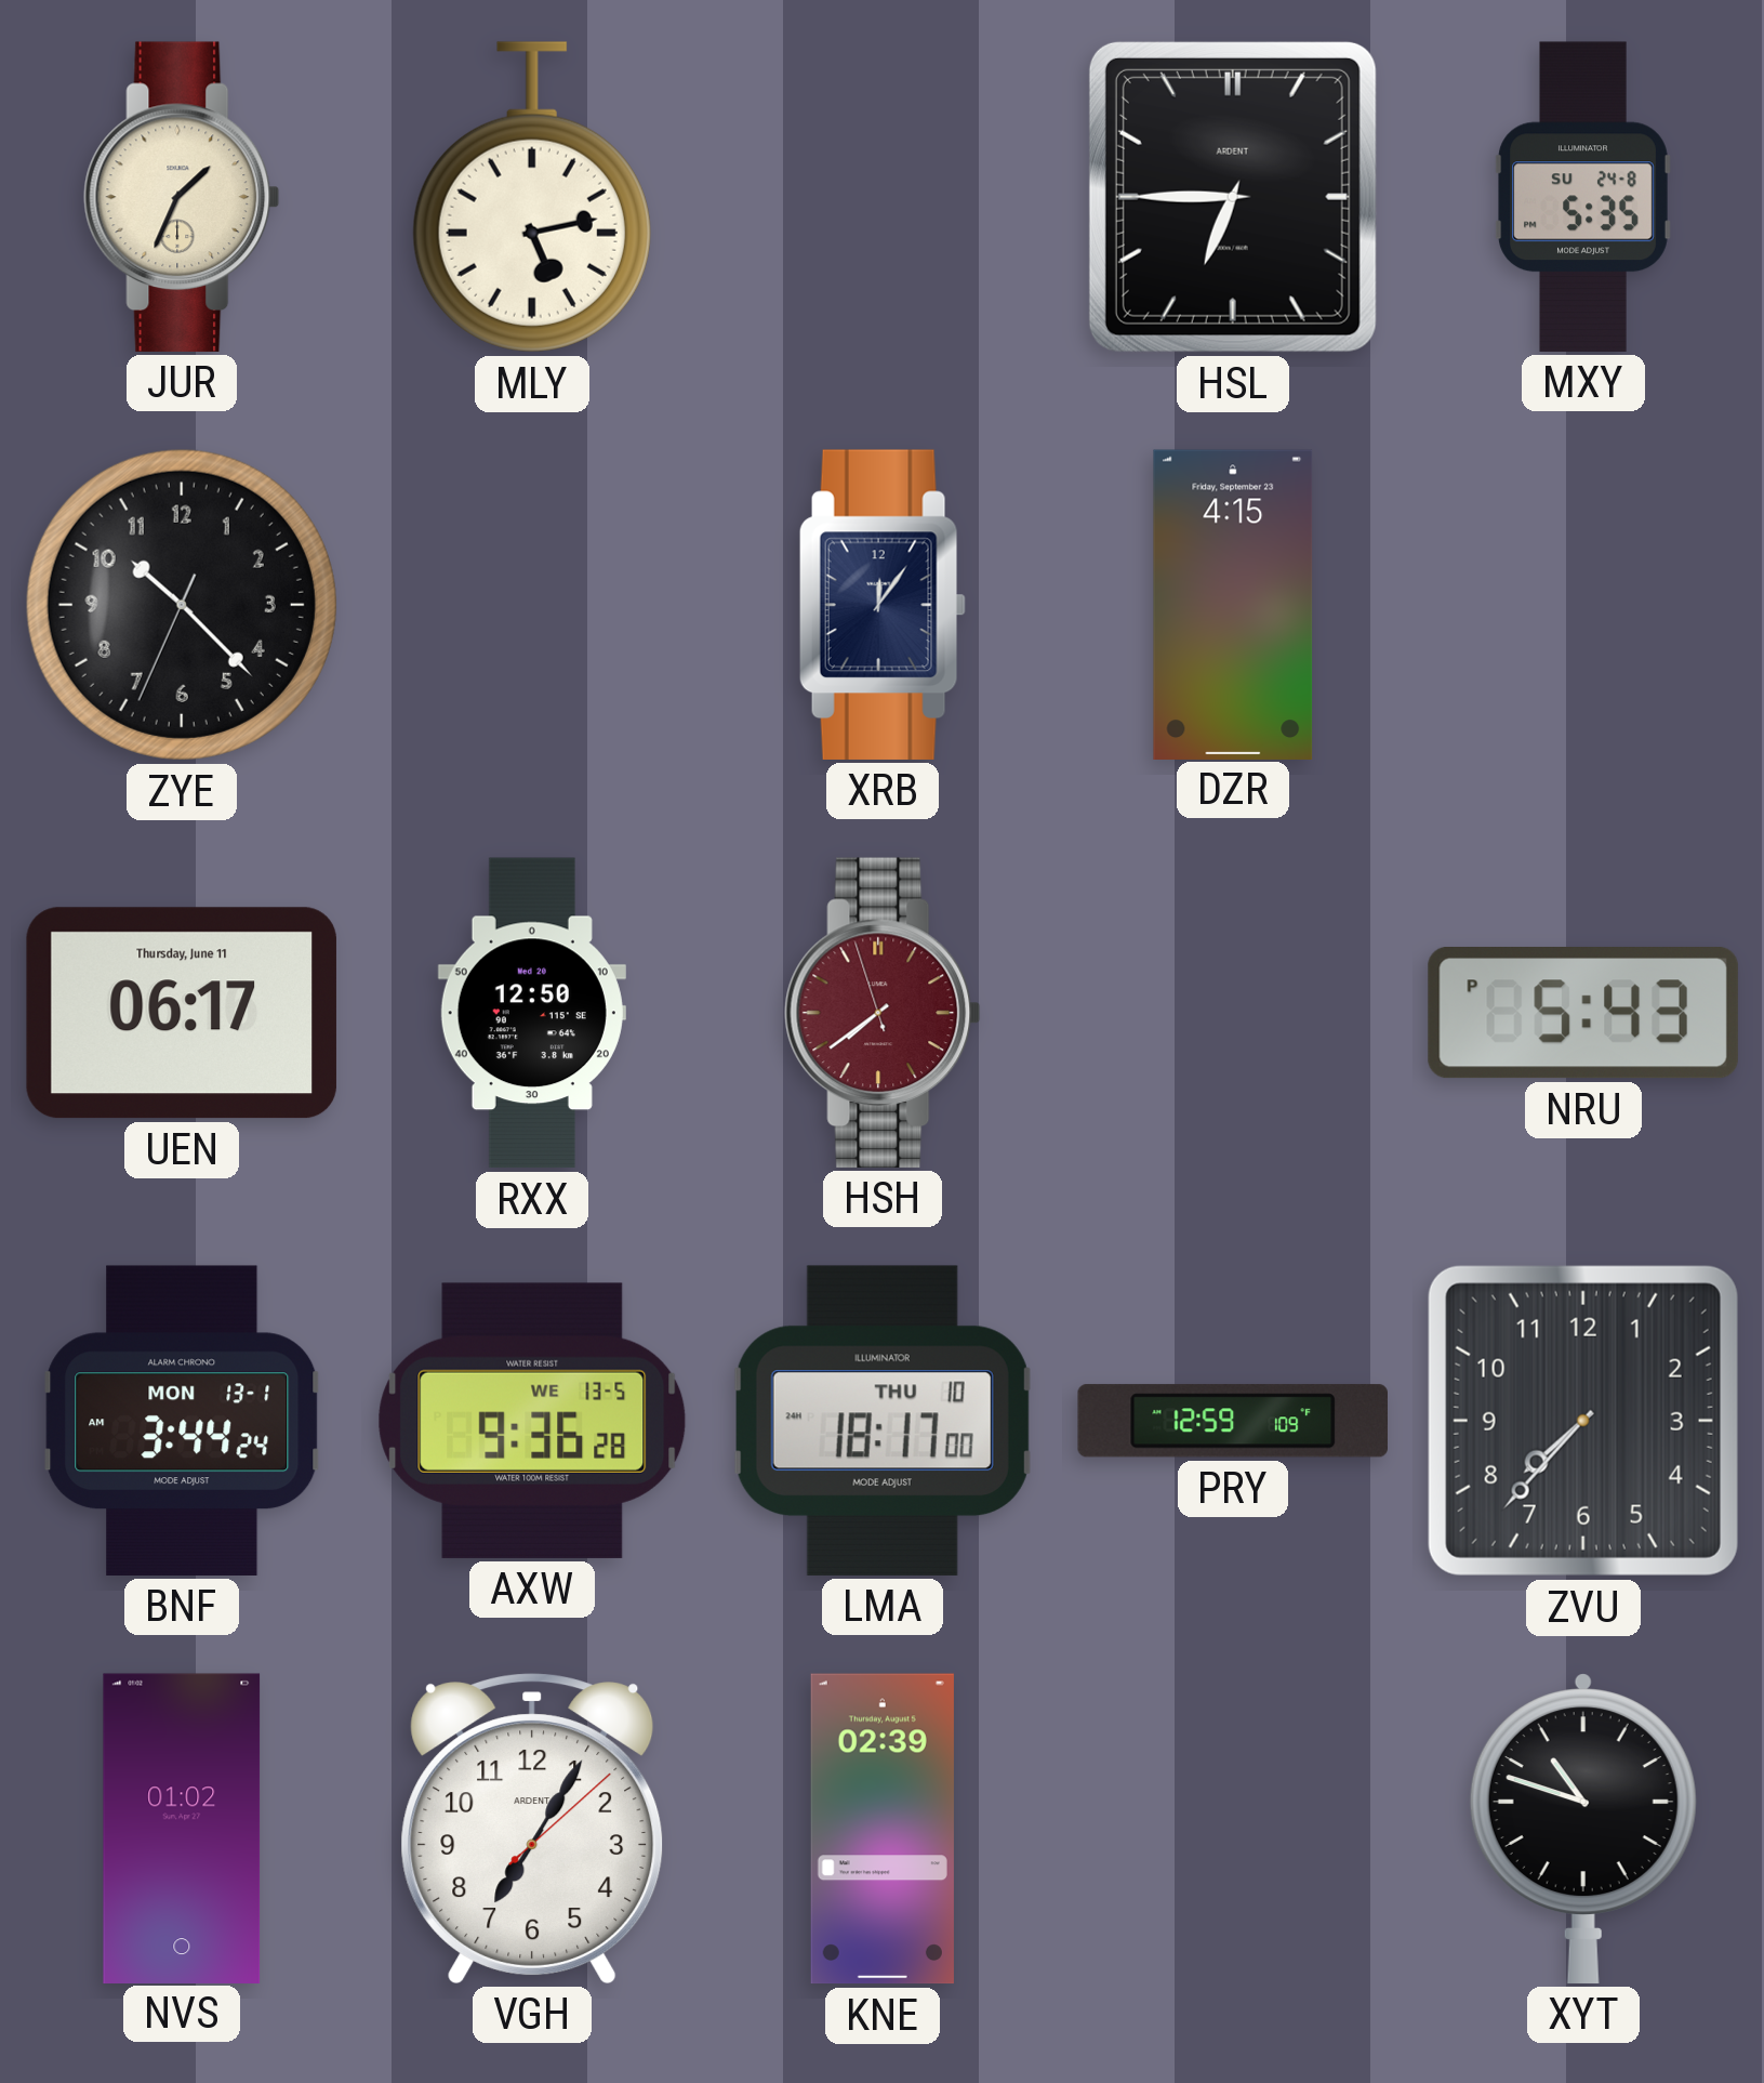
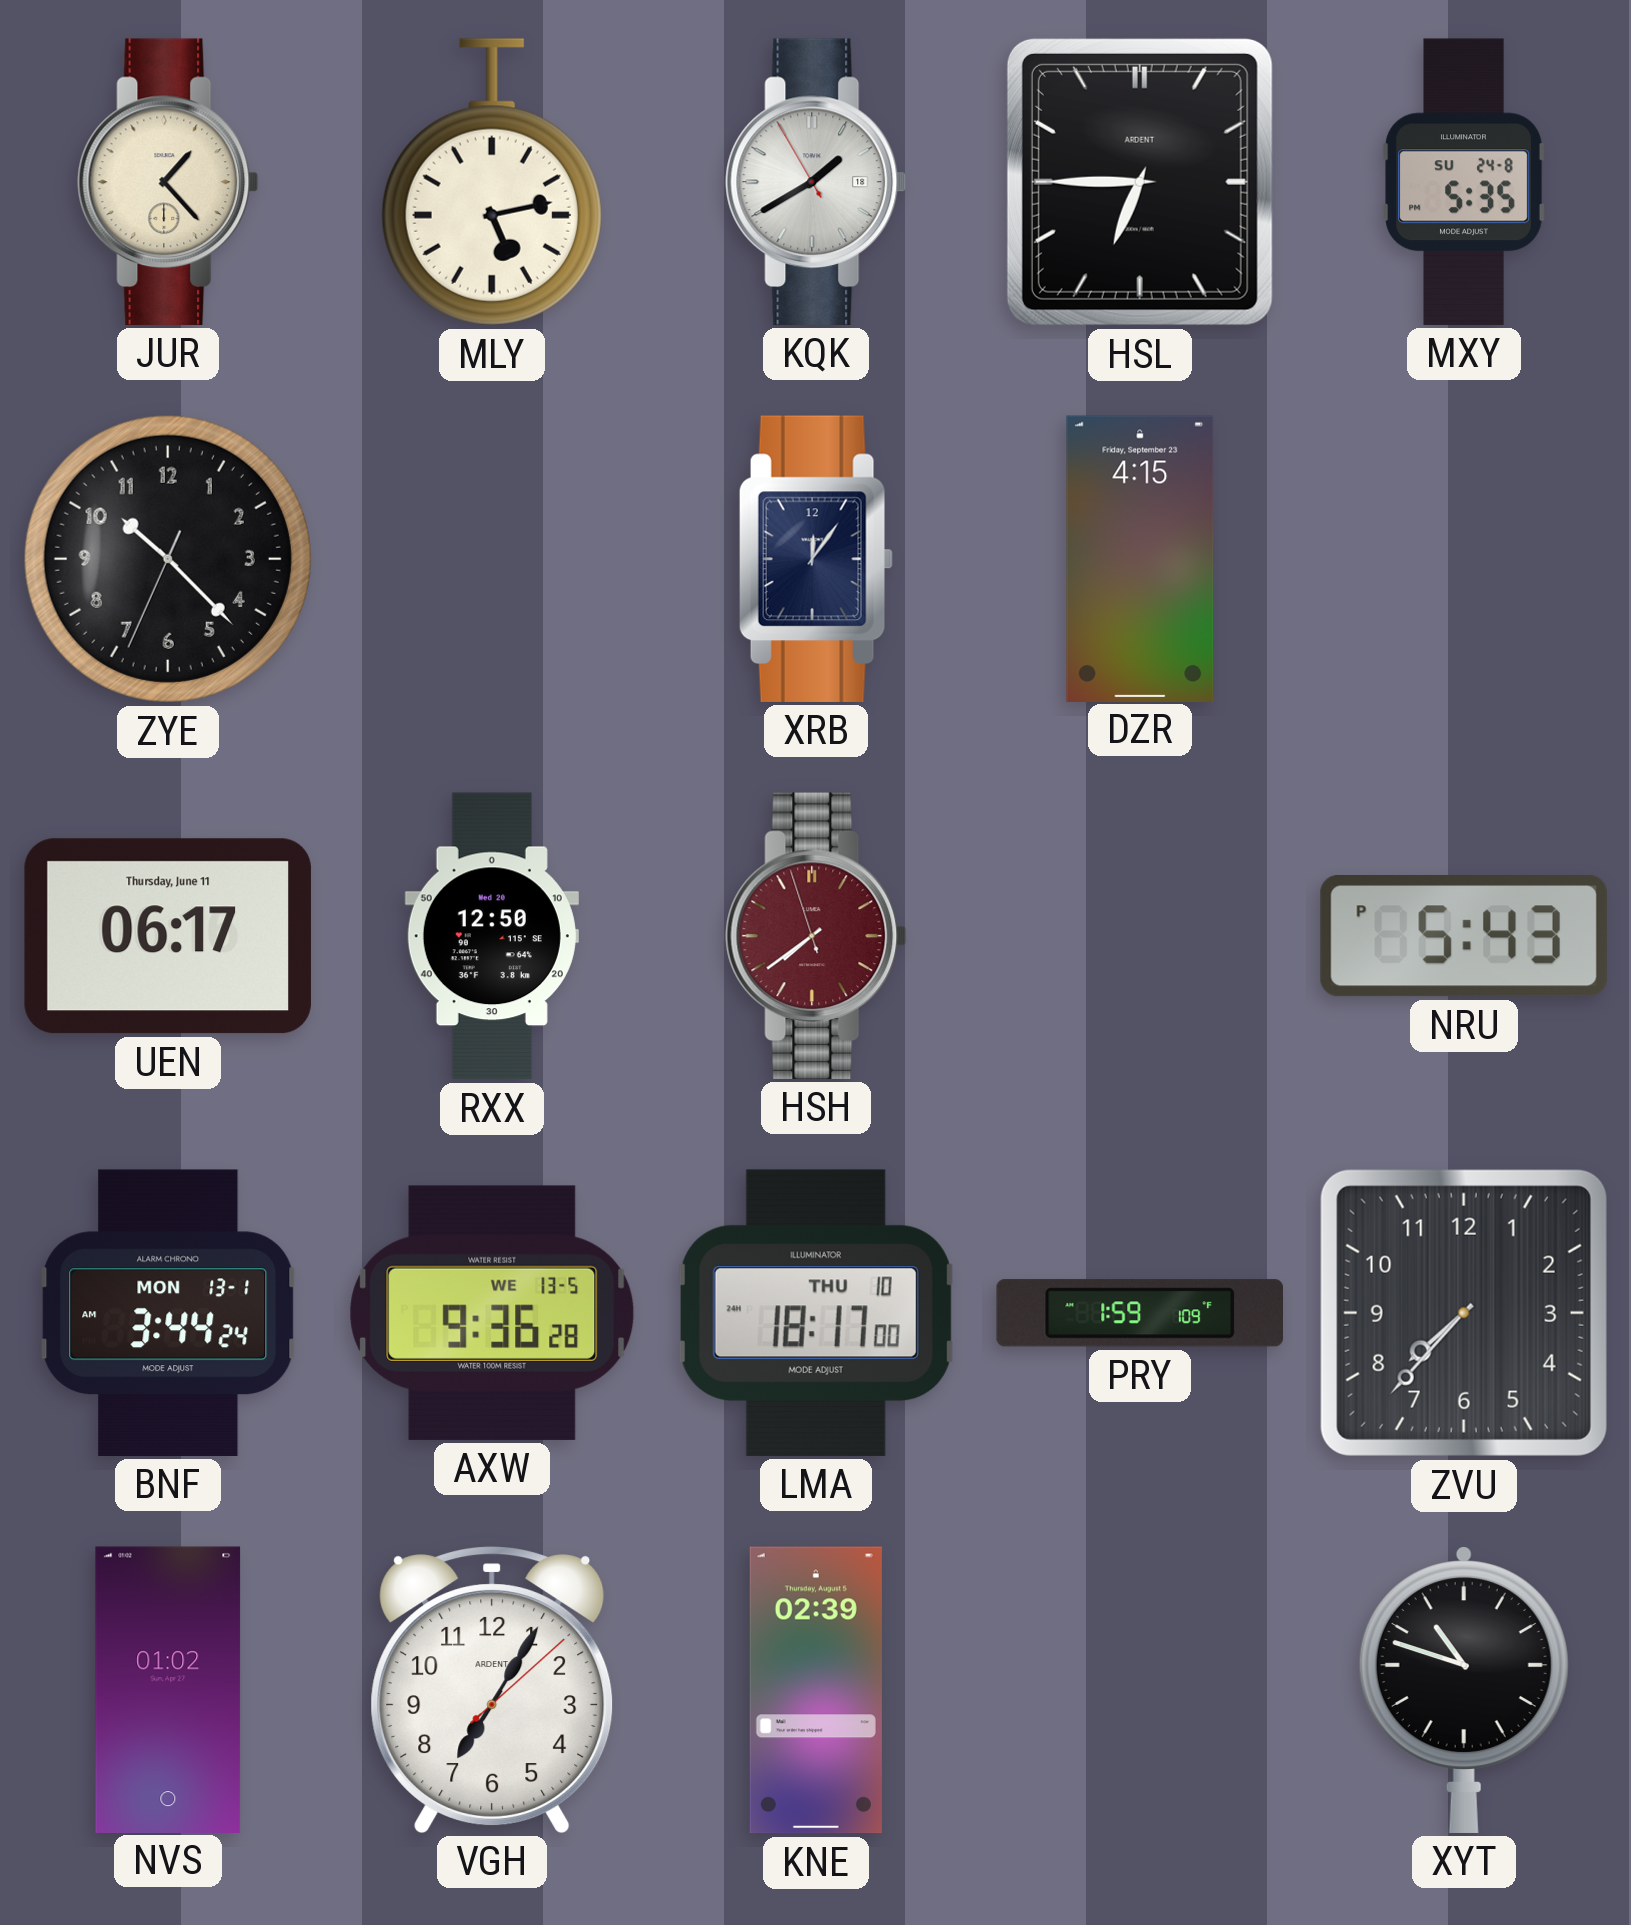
JUR: 1:34 -> 1:23
KQK: none -> 1:39
PRY: 12:59 -> 1:59
